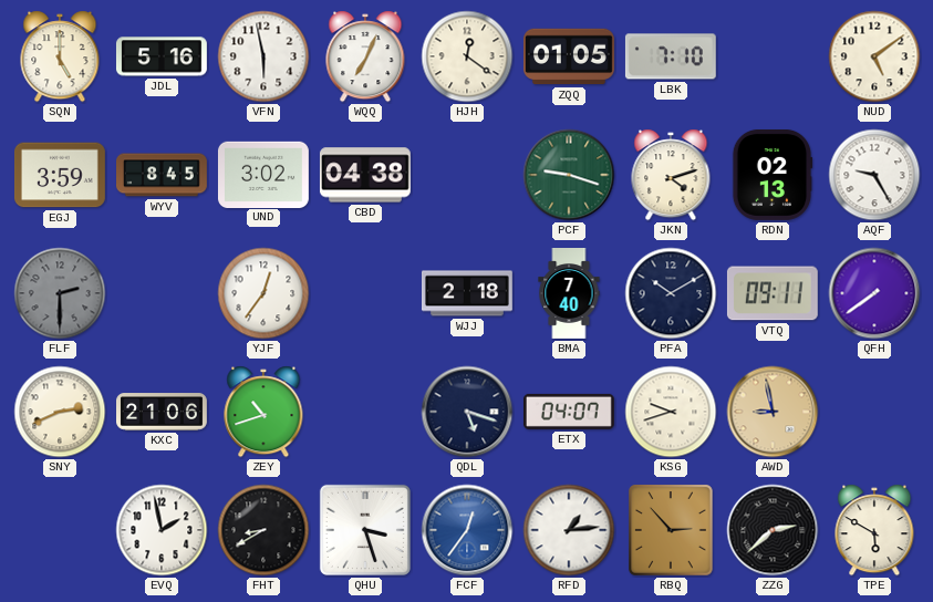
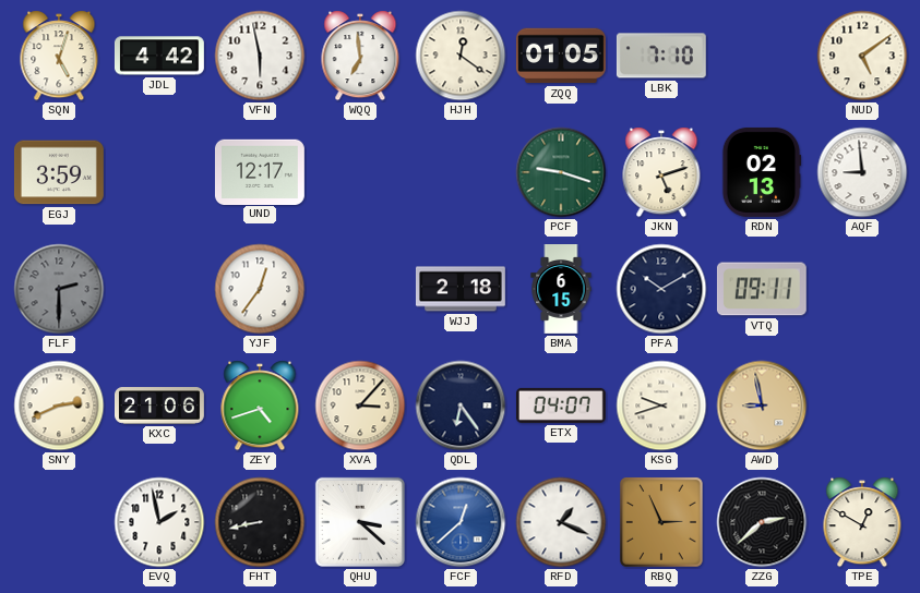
SQN: 5:00 -> 5:03
JDL: 5:16 -> 4:42
WQQ: 7:04 -> 6:59
WYV: 8:45 -> none
UND: 3:02 -> 12:17
CBD: 04:38 -> none
JKN: 4:12 -> 5:12
AQF: 9:25 -> 8:59
BMA: 7:40 -> 6:15
QFH: 7:39 -> none
ZEY: 10:42 -> 4:42
XVA: none -> 3:07
QDL: 5:18 -> 6:24
FHT: 8:40 -> 8:43
QHU: 3:27 -> 3:22
FCF: 12:36 -> 12:38
RFD: 1:14 -> 1:19
RBQ: 2:53 -> 2:56
TPE: 5:50 -> 12:50
